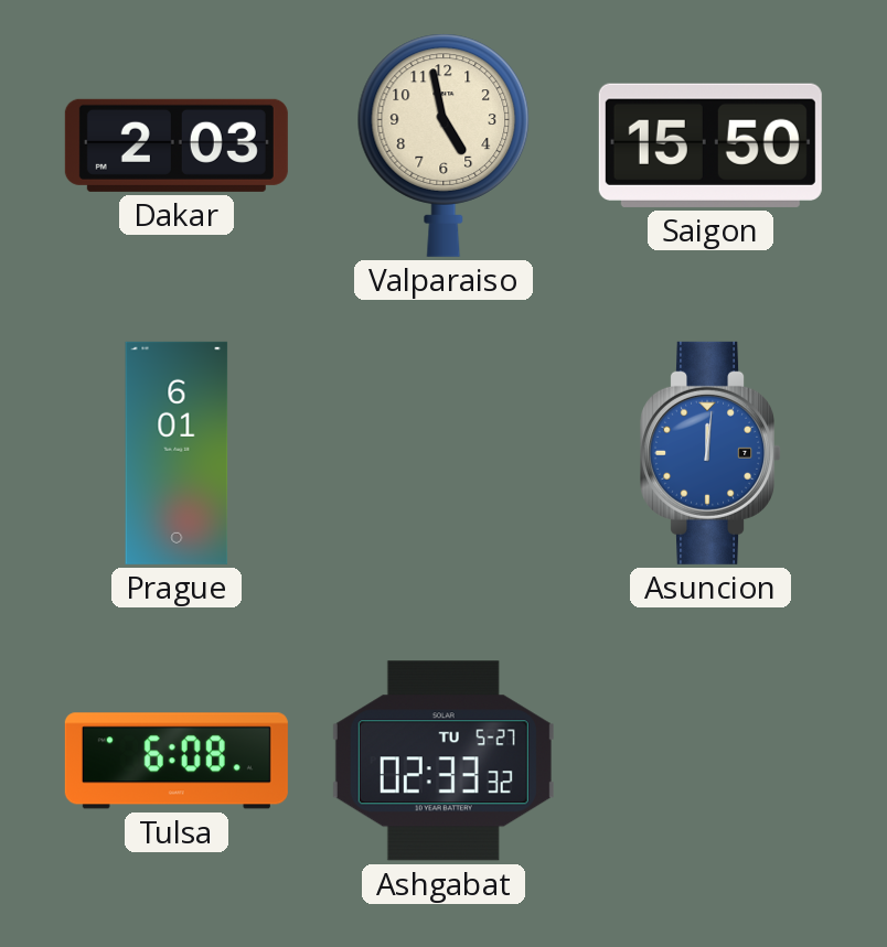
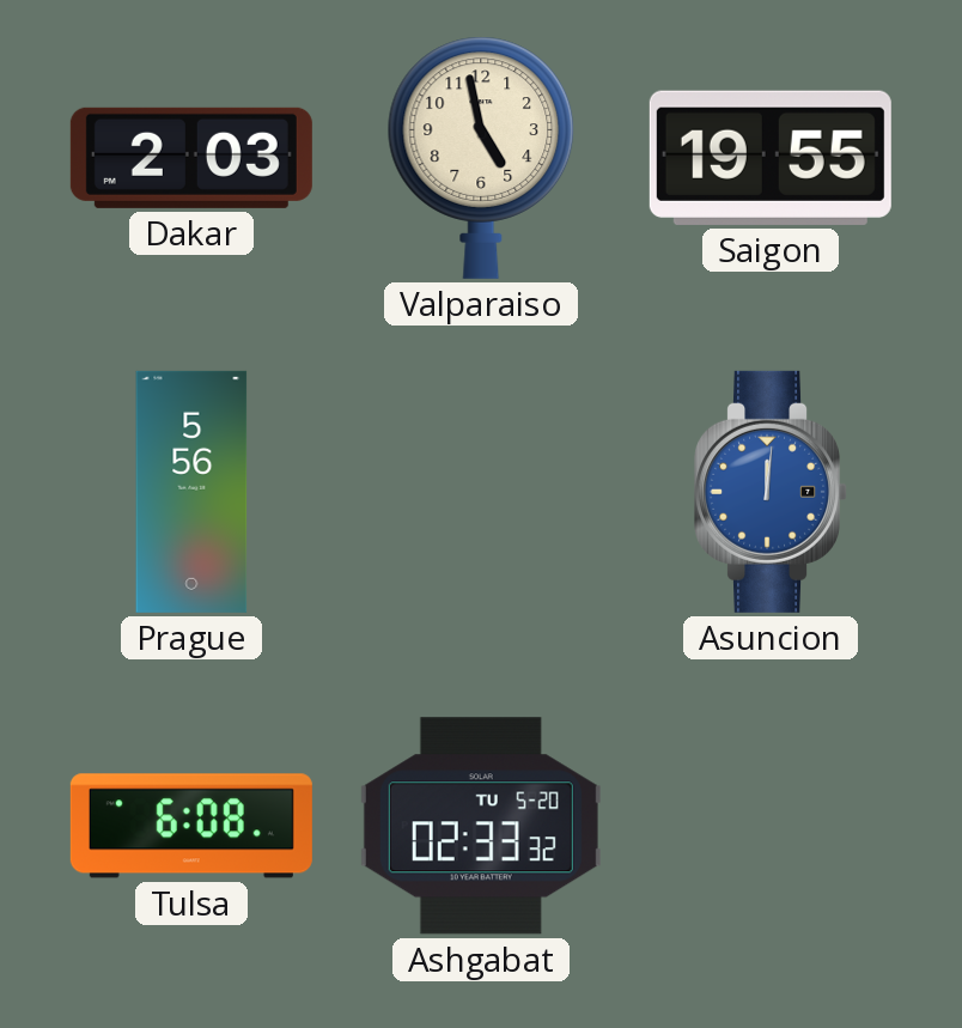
Saigon: 15:50 -> 19:55
Prague: 6:01 -> 5:56
Ashgabat date: TU 5-27 -> TU 5-20
